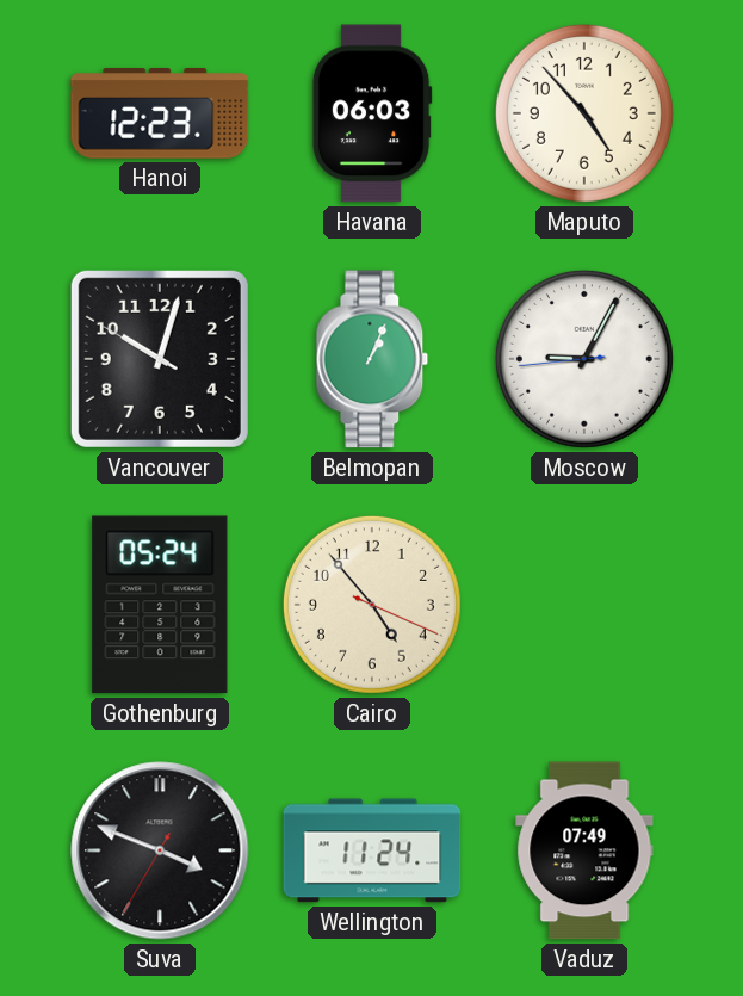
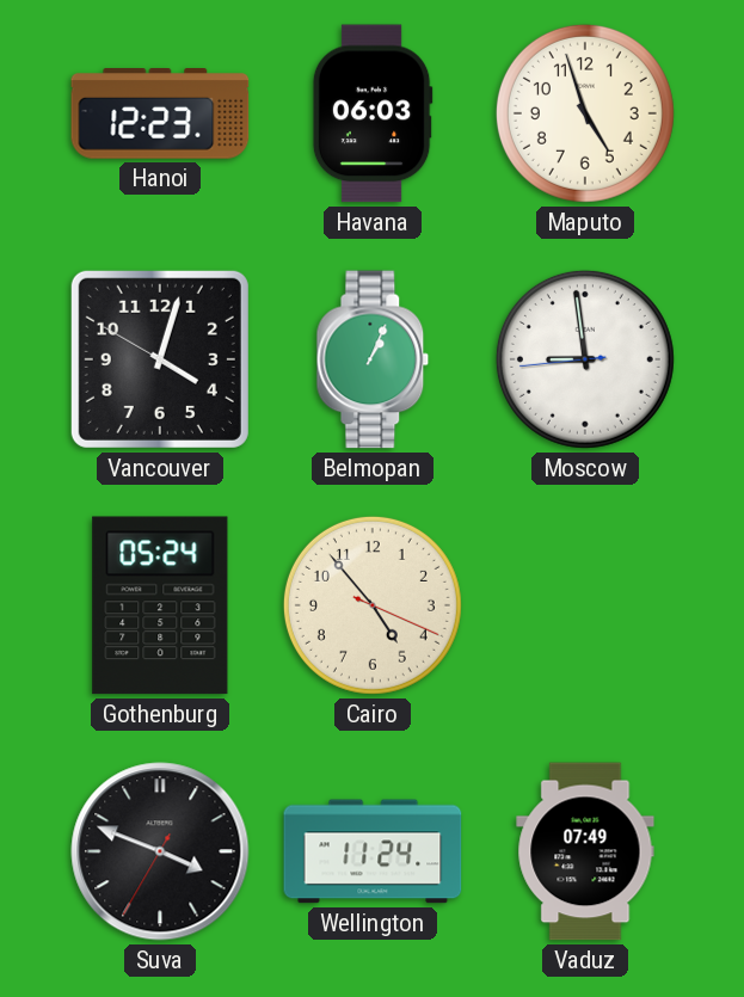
Maputo: 4:53 -> 4:57
Vancouver: 10:02 -> 4:02
Moscow: 9:04 -> 8:58
